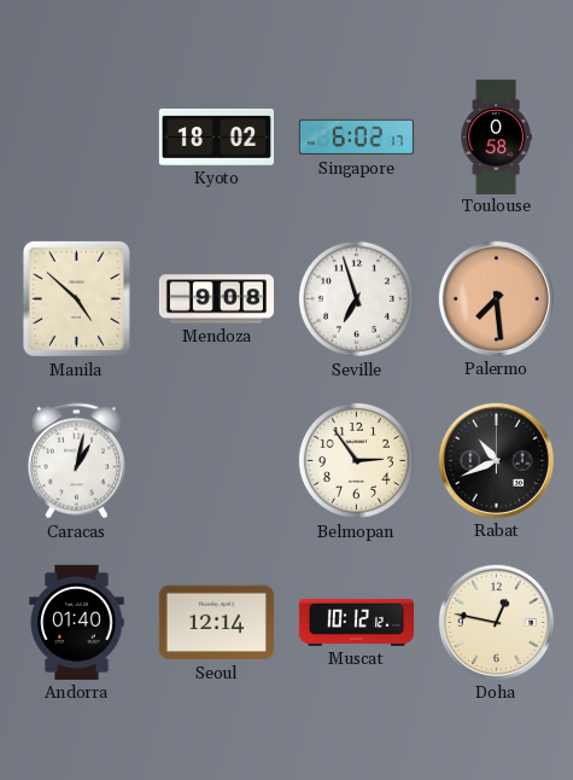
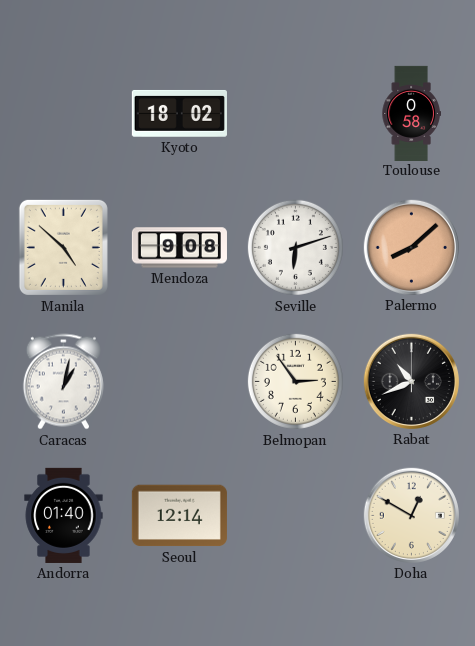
Singapore: 6:02 -> none
Seville: 6:57 -> 6:12
Palermo: 7:29 -> 8:08
Muscat: 10:12 -> none
Doha: 12:47 -> 12:50
